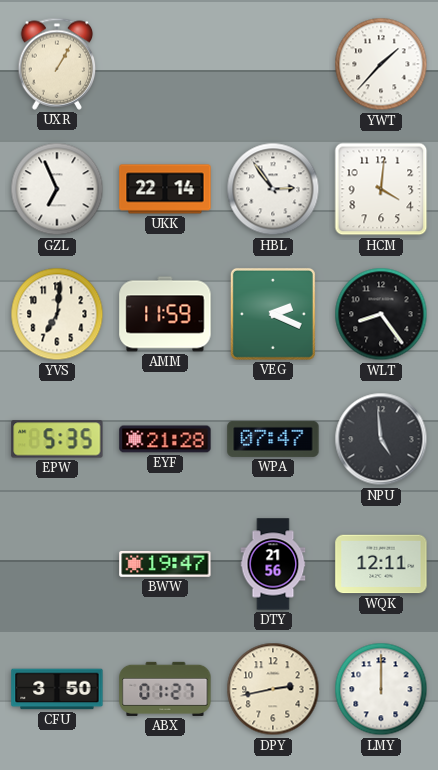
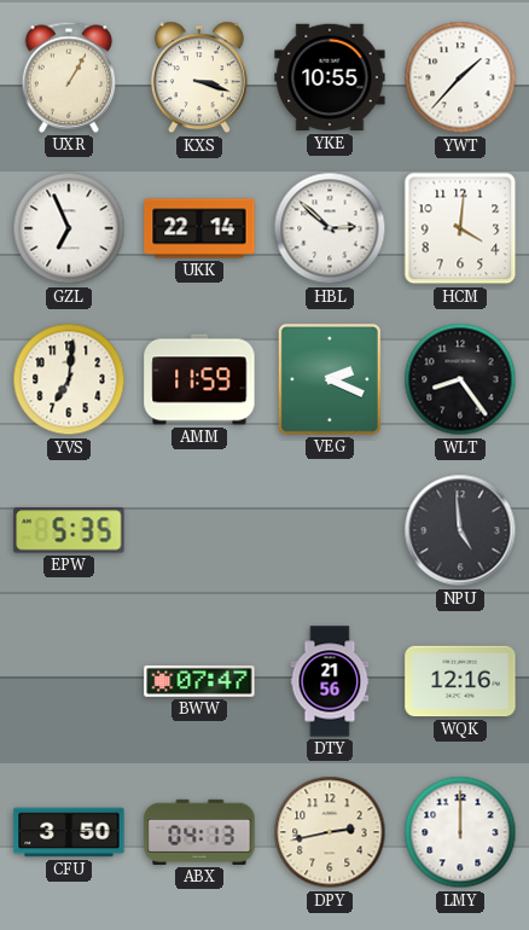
KXS: none -> 3:18
YKE: none -> 10:55
HBL: 2:54 -> 2:52
EYF: 21:28 -> none
WPA: 07:47 -> none
BWW: 19:47 -> 07:47
WQK: 12:11 -> 12:16
ABX: 01:27 -> 04:13
